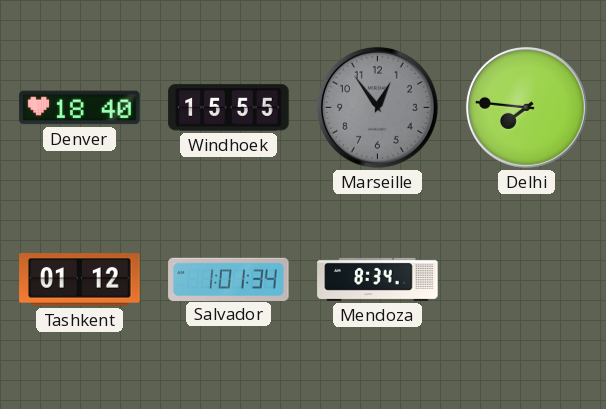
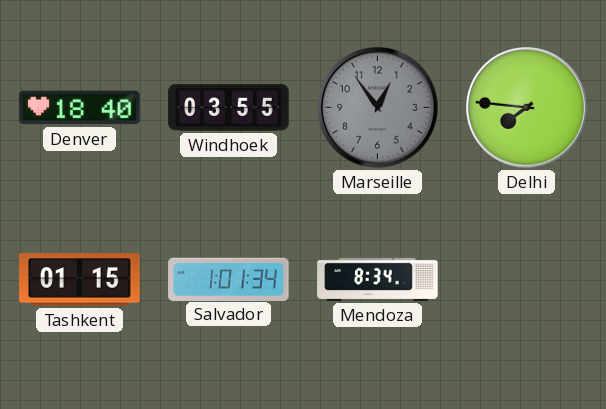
Windhoek: 15:55 -> 03:55
Tashkent: 01:12 -> 01:15
